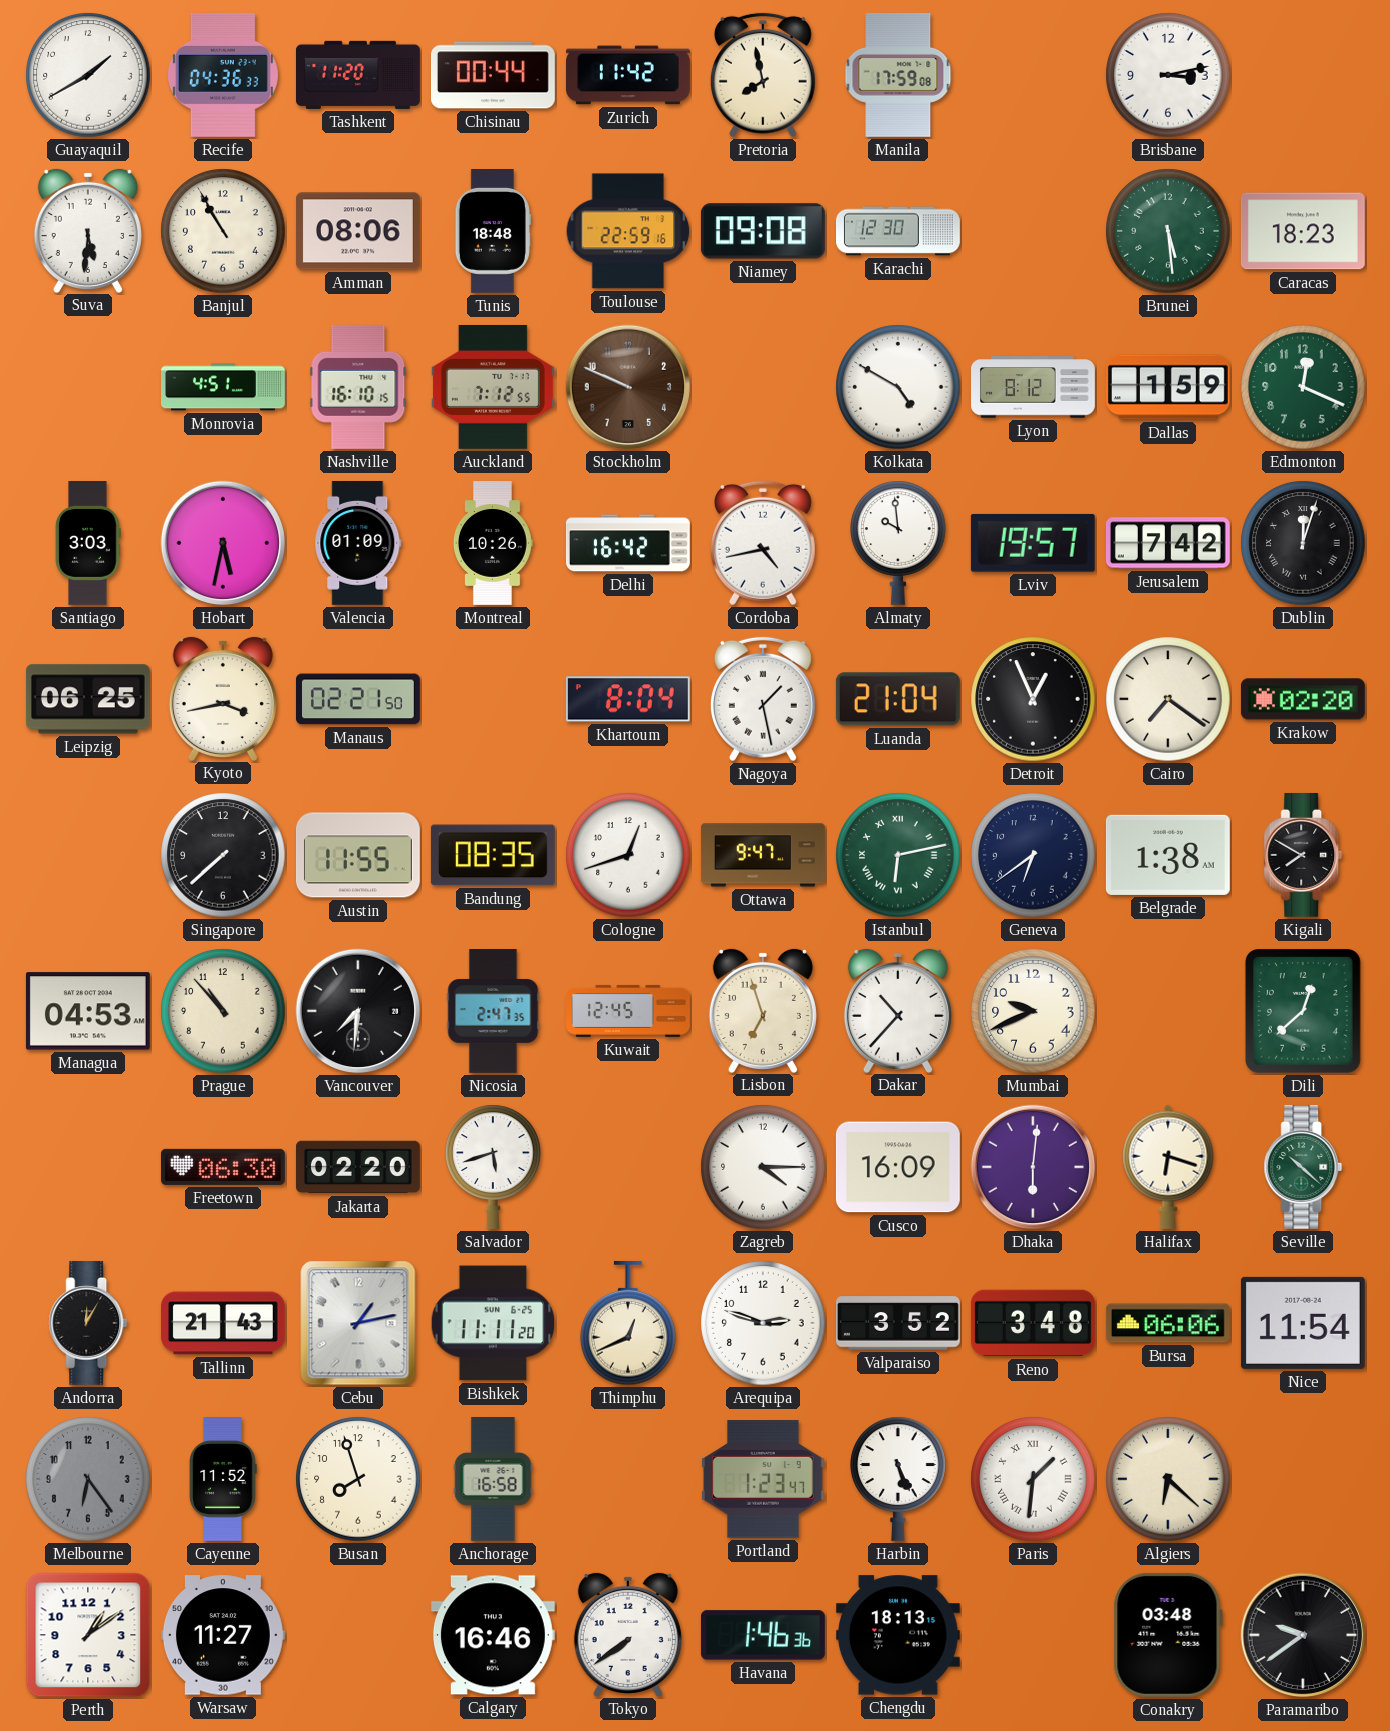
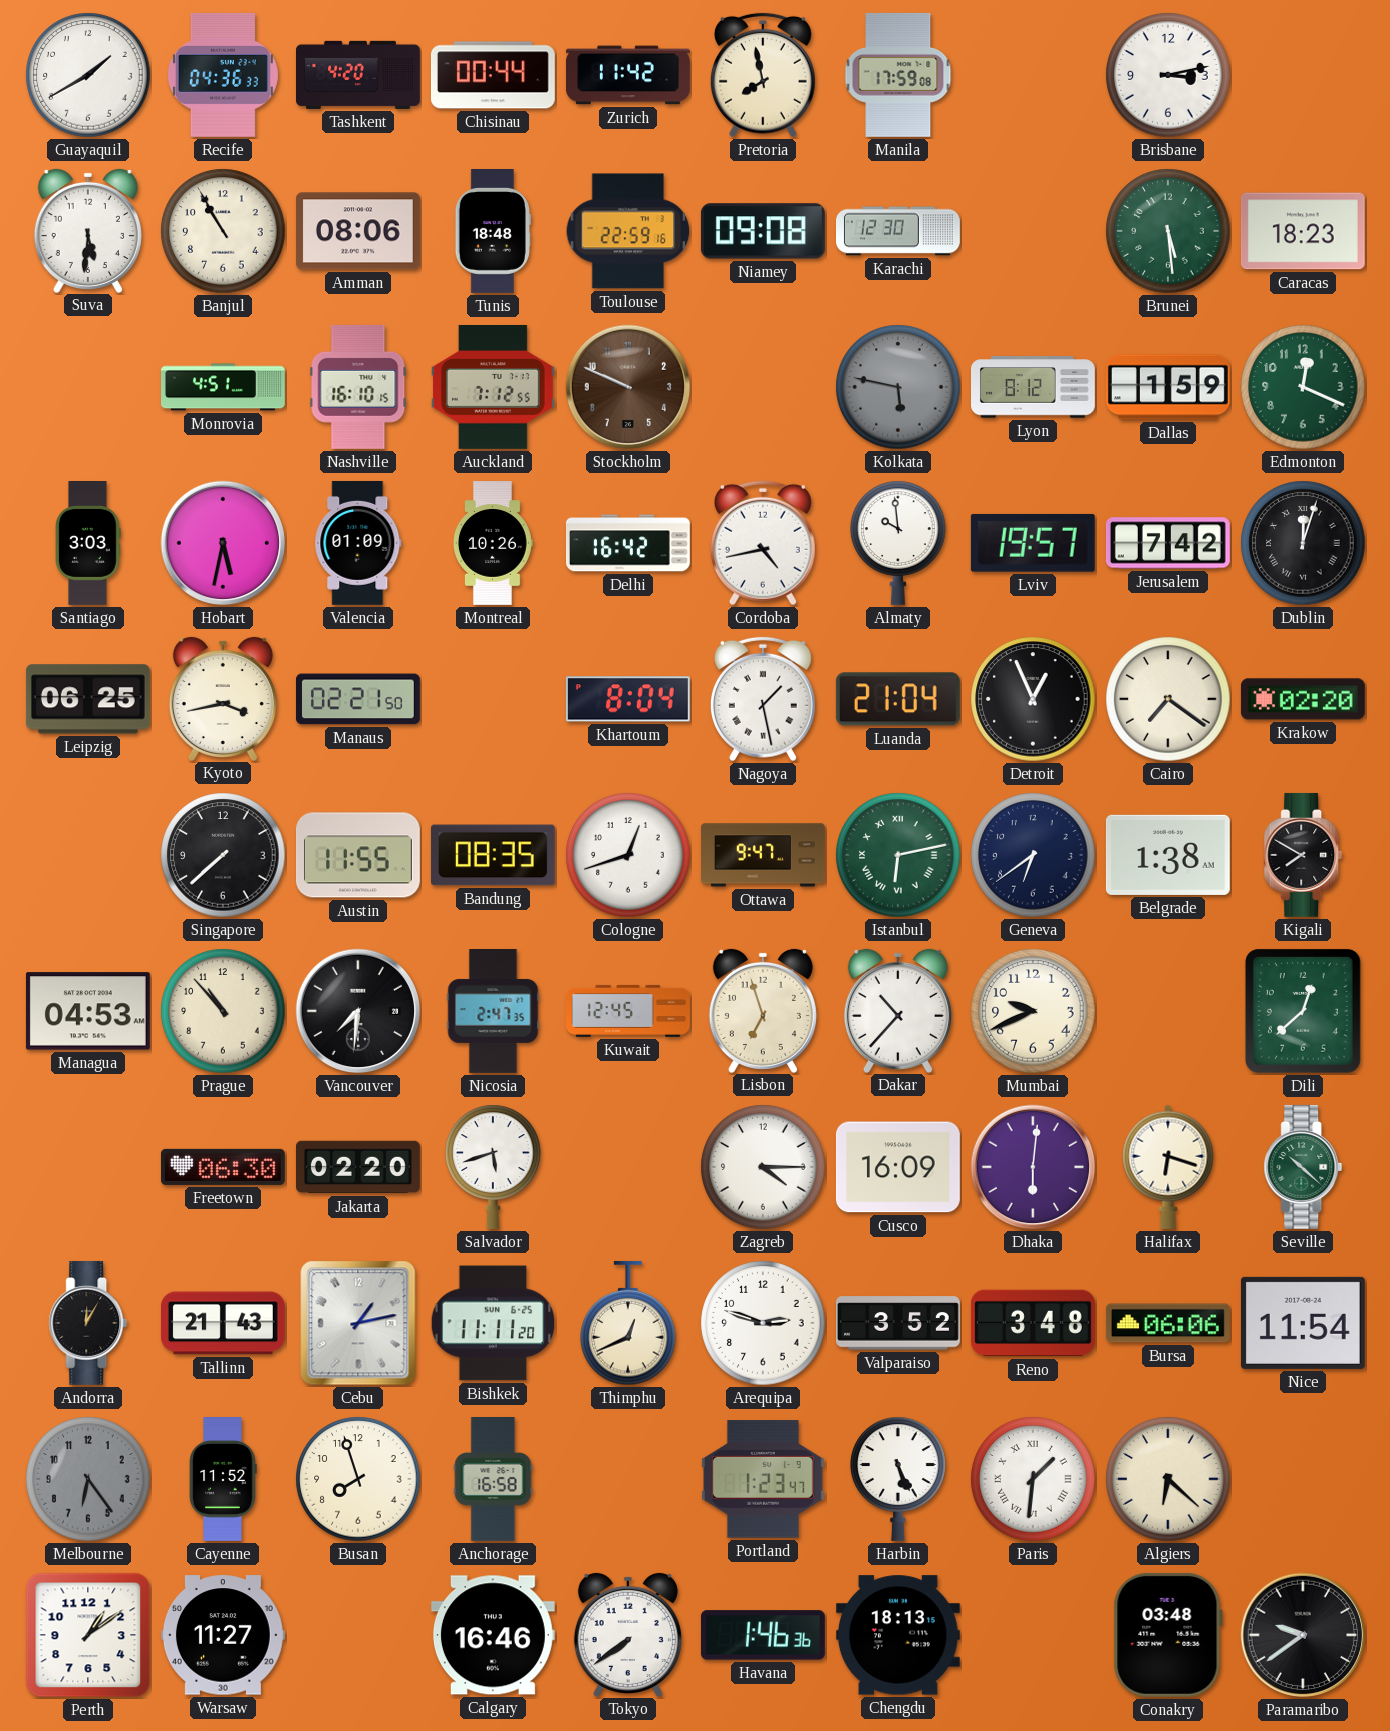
Tashkent: 11:20 -> 4:20
Kolkata: 4:50 -> 5:47
Kolkata dial: white -> grey
